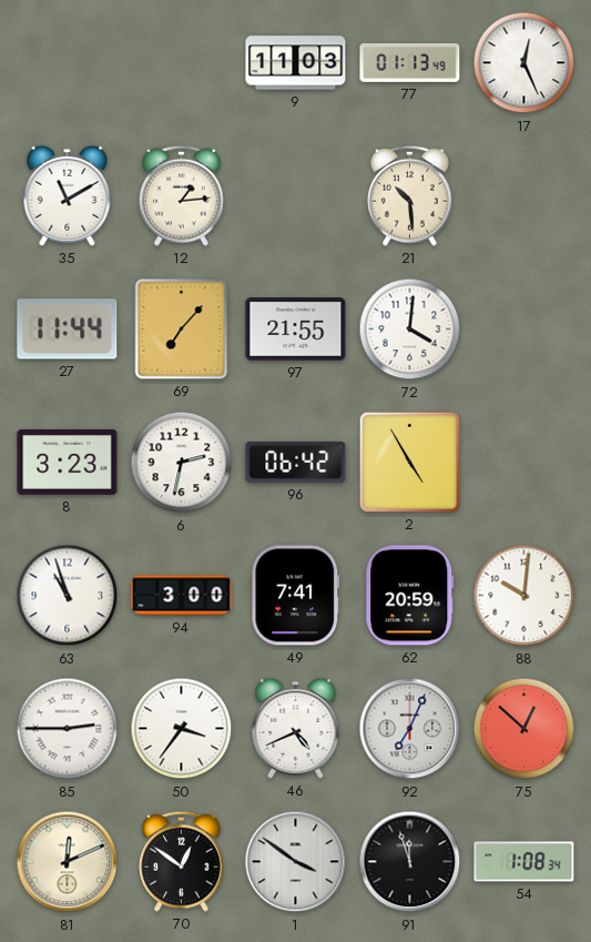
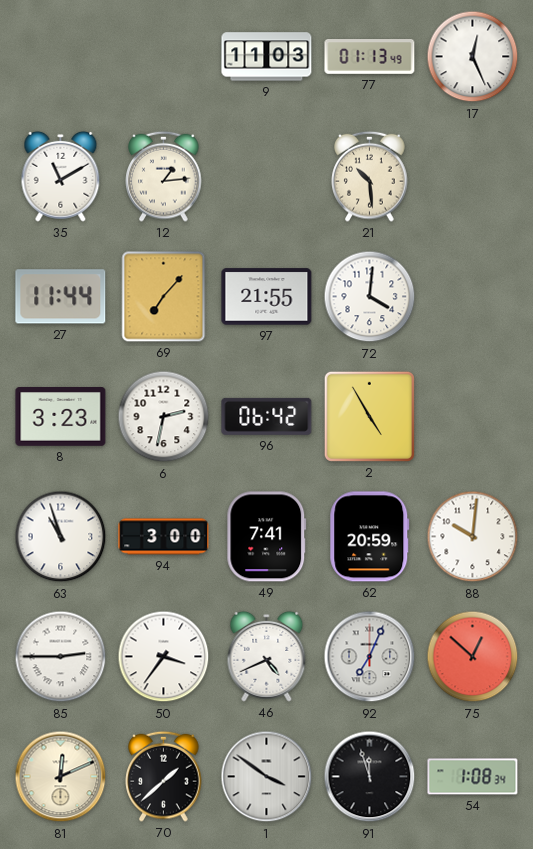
70: 12:51 -> 1:38
